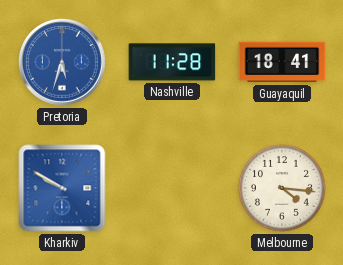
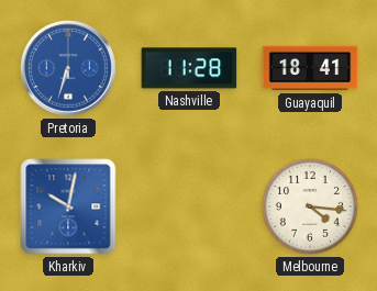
Pretoria: 5:33 -> 6:33
Kharkiv: 9:50 -> 10:02
